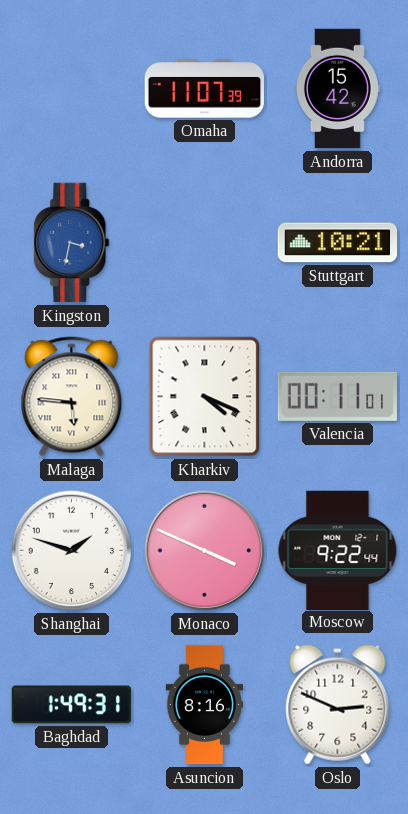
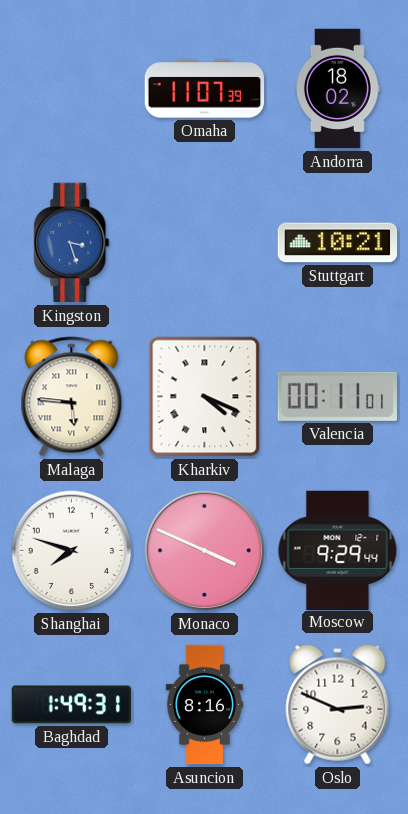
Andorra: 15:42 -> 18:02
Kingston: 3:32 -> 3:27
Shanghai: 1:48 -> 7:48
Moscow: 9:22 -> 9:29
